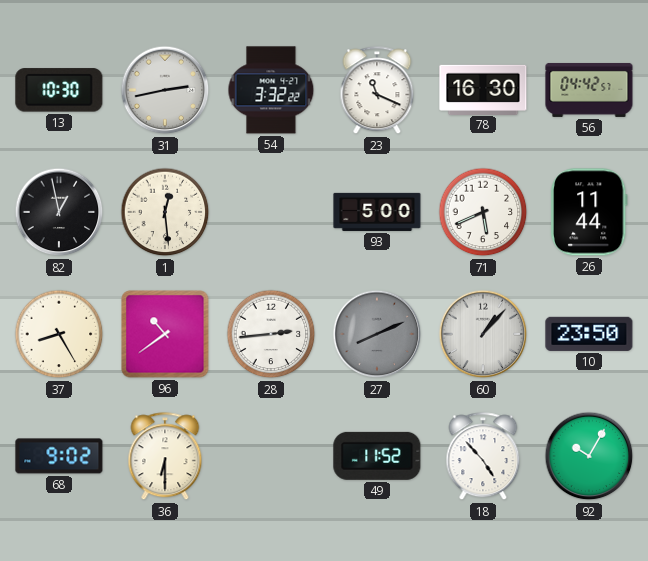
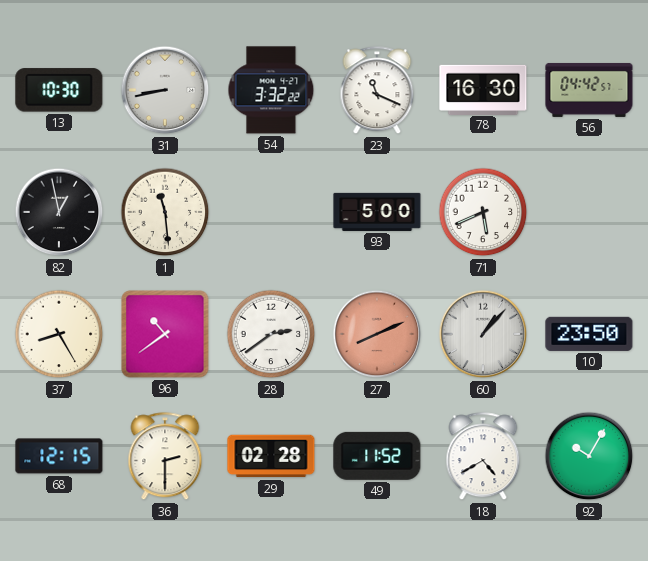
31: 2:43 -> 8:43
1: 12:29 -> 11:29
26: 11:44 -> none
28: 2:44 -> 2:39
27 dial: grey -> salmon
68: 9:02 -> 12:15
36: 6:30 -> 2:30
29: none -> 02:28
18: 4:53 -> 4:40
